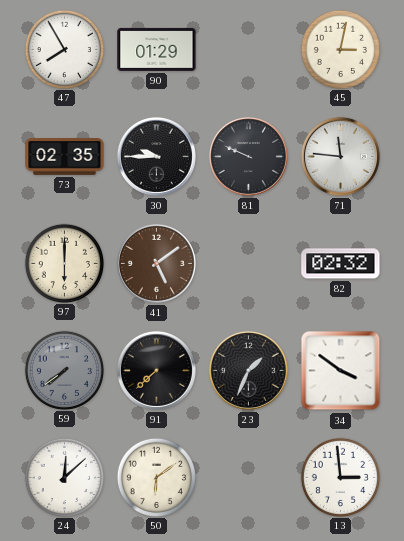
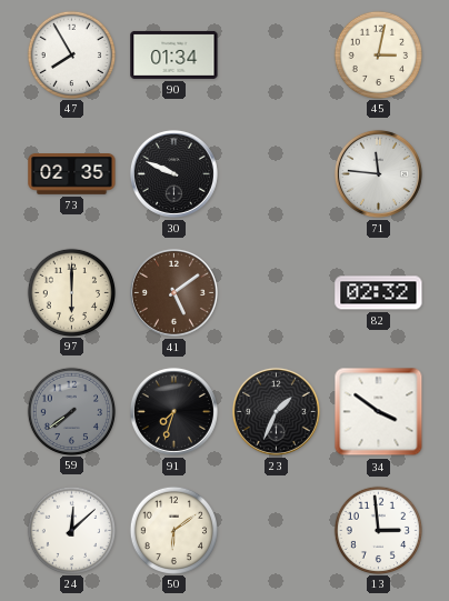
90: 01:29 -> 01:34
30: 9:45 -> 9:49
81: 9:49 -> none
91: 7:38 -> 7:33
